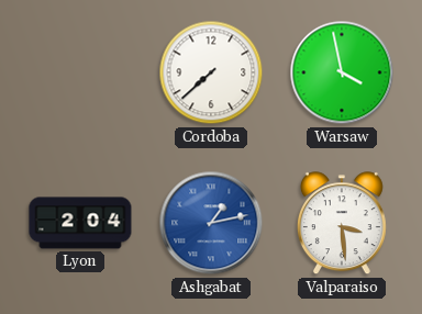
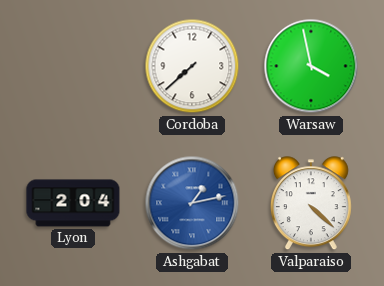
Valparaiso: 3:29 -> 4:22
